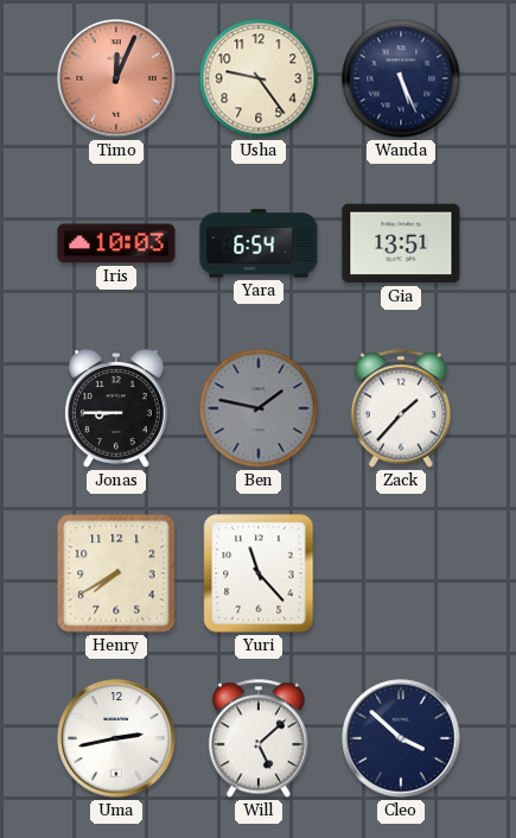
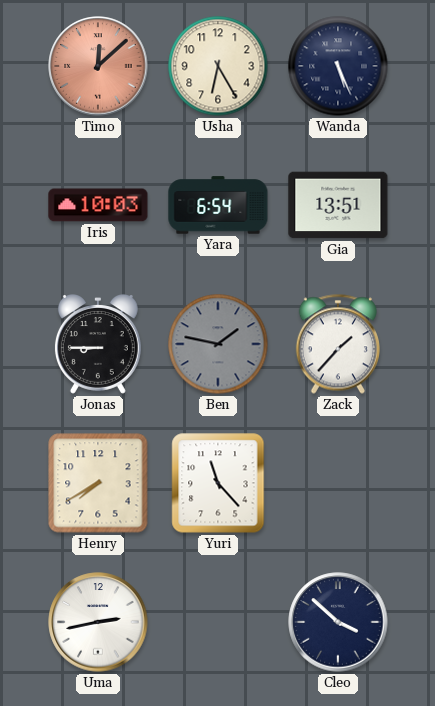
Timo: 12:04 -> 12:08
Usha: 9:24 -> 6:25
Will: 5:08 -> none
